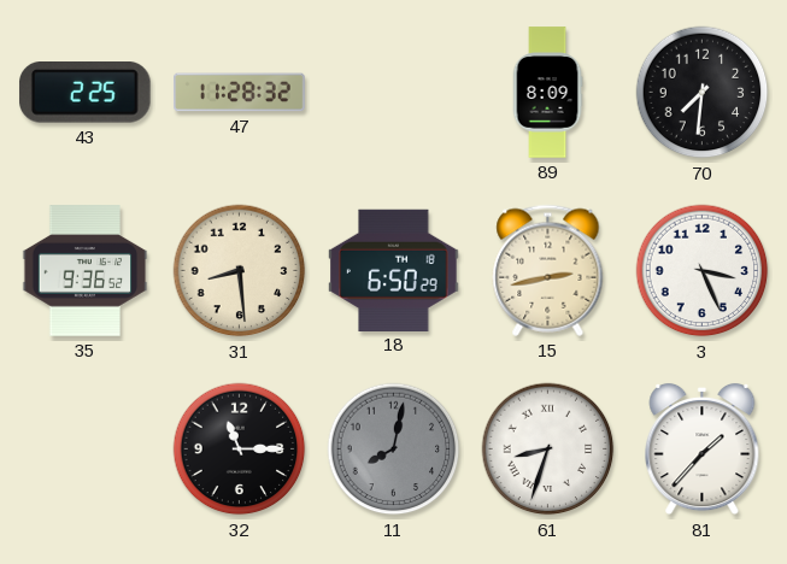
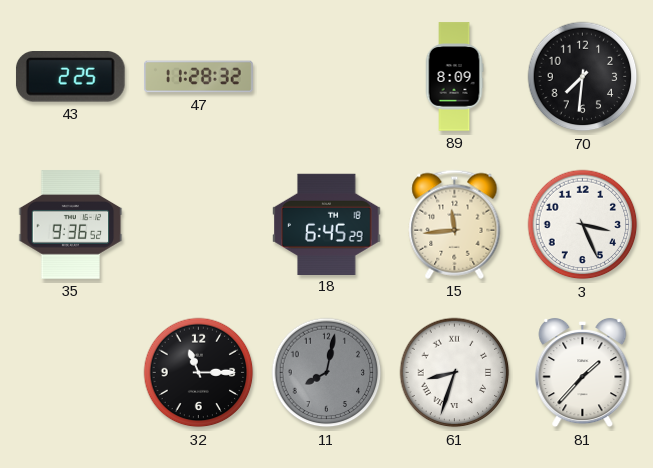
31: 8:29 -> none
18: 6:50 -> 6:45
15: 2:43 -> 11:44
